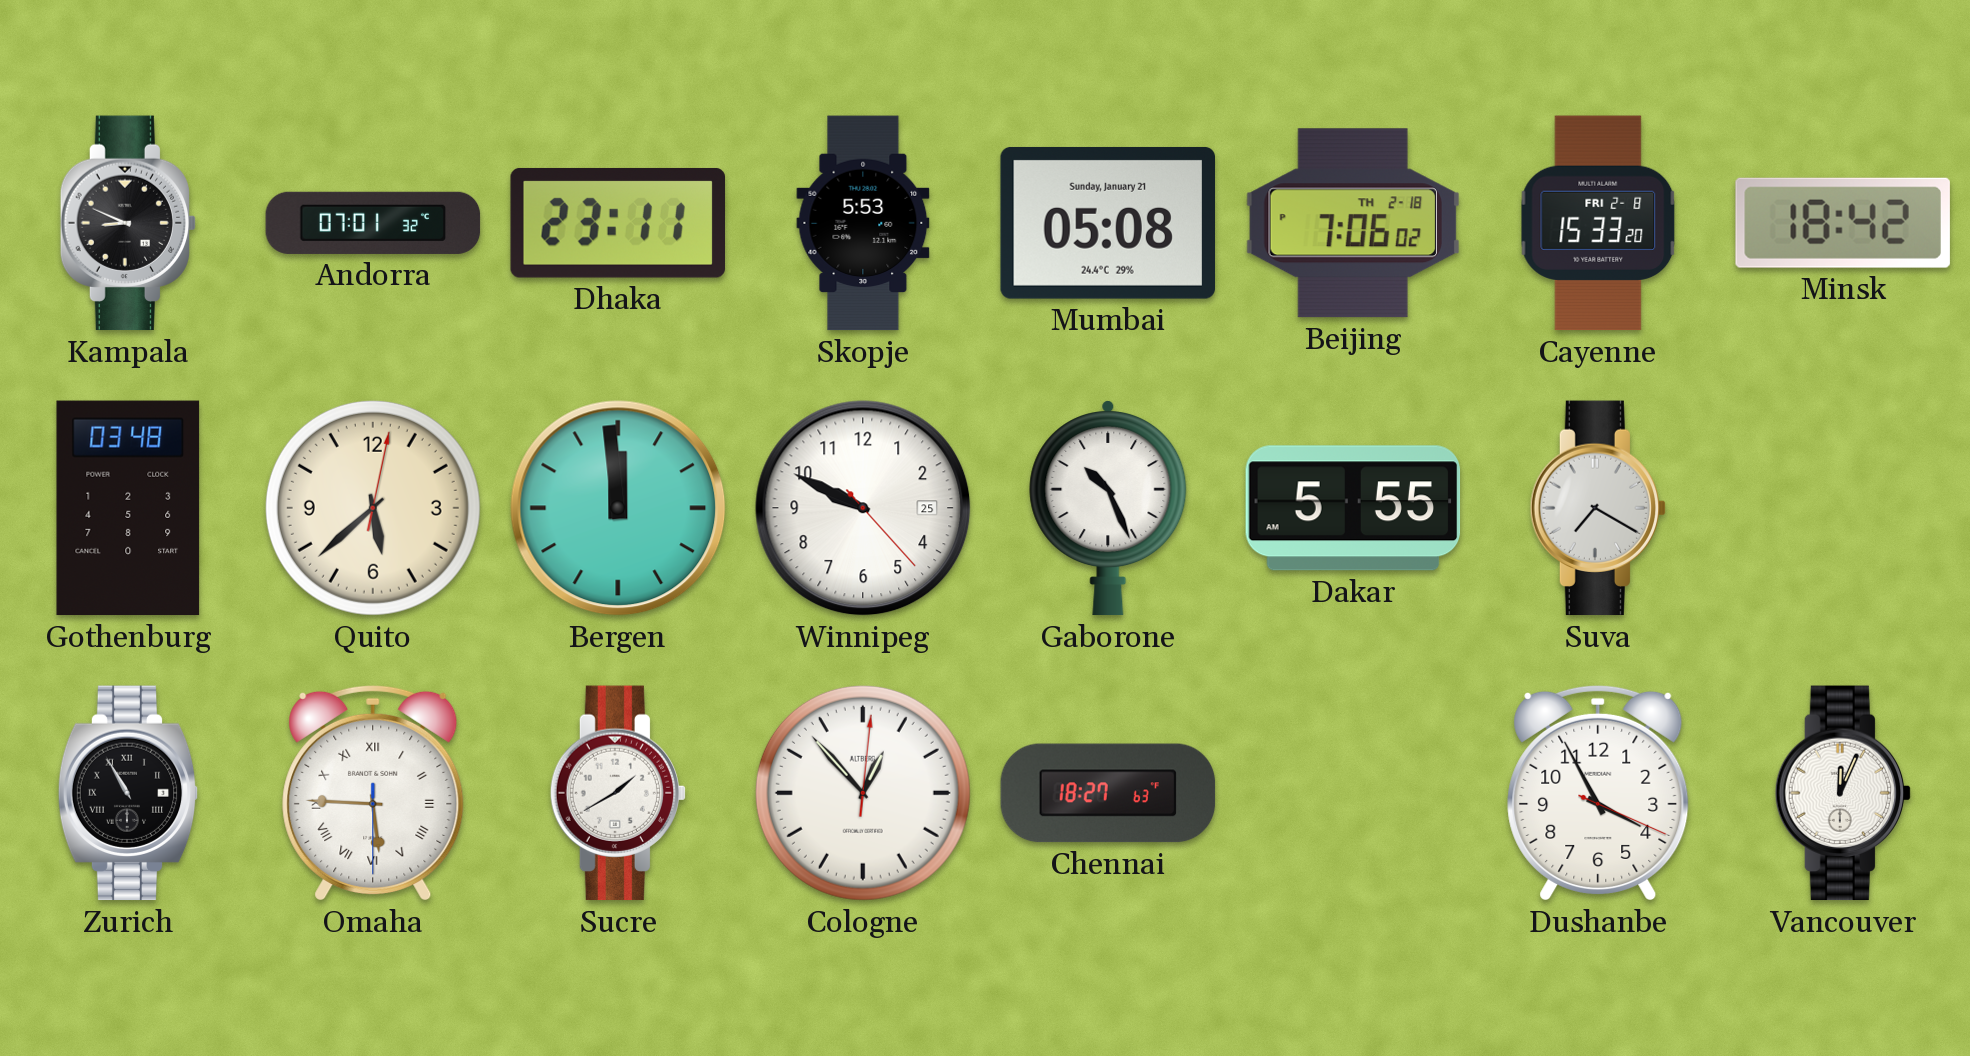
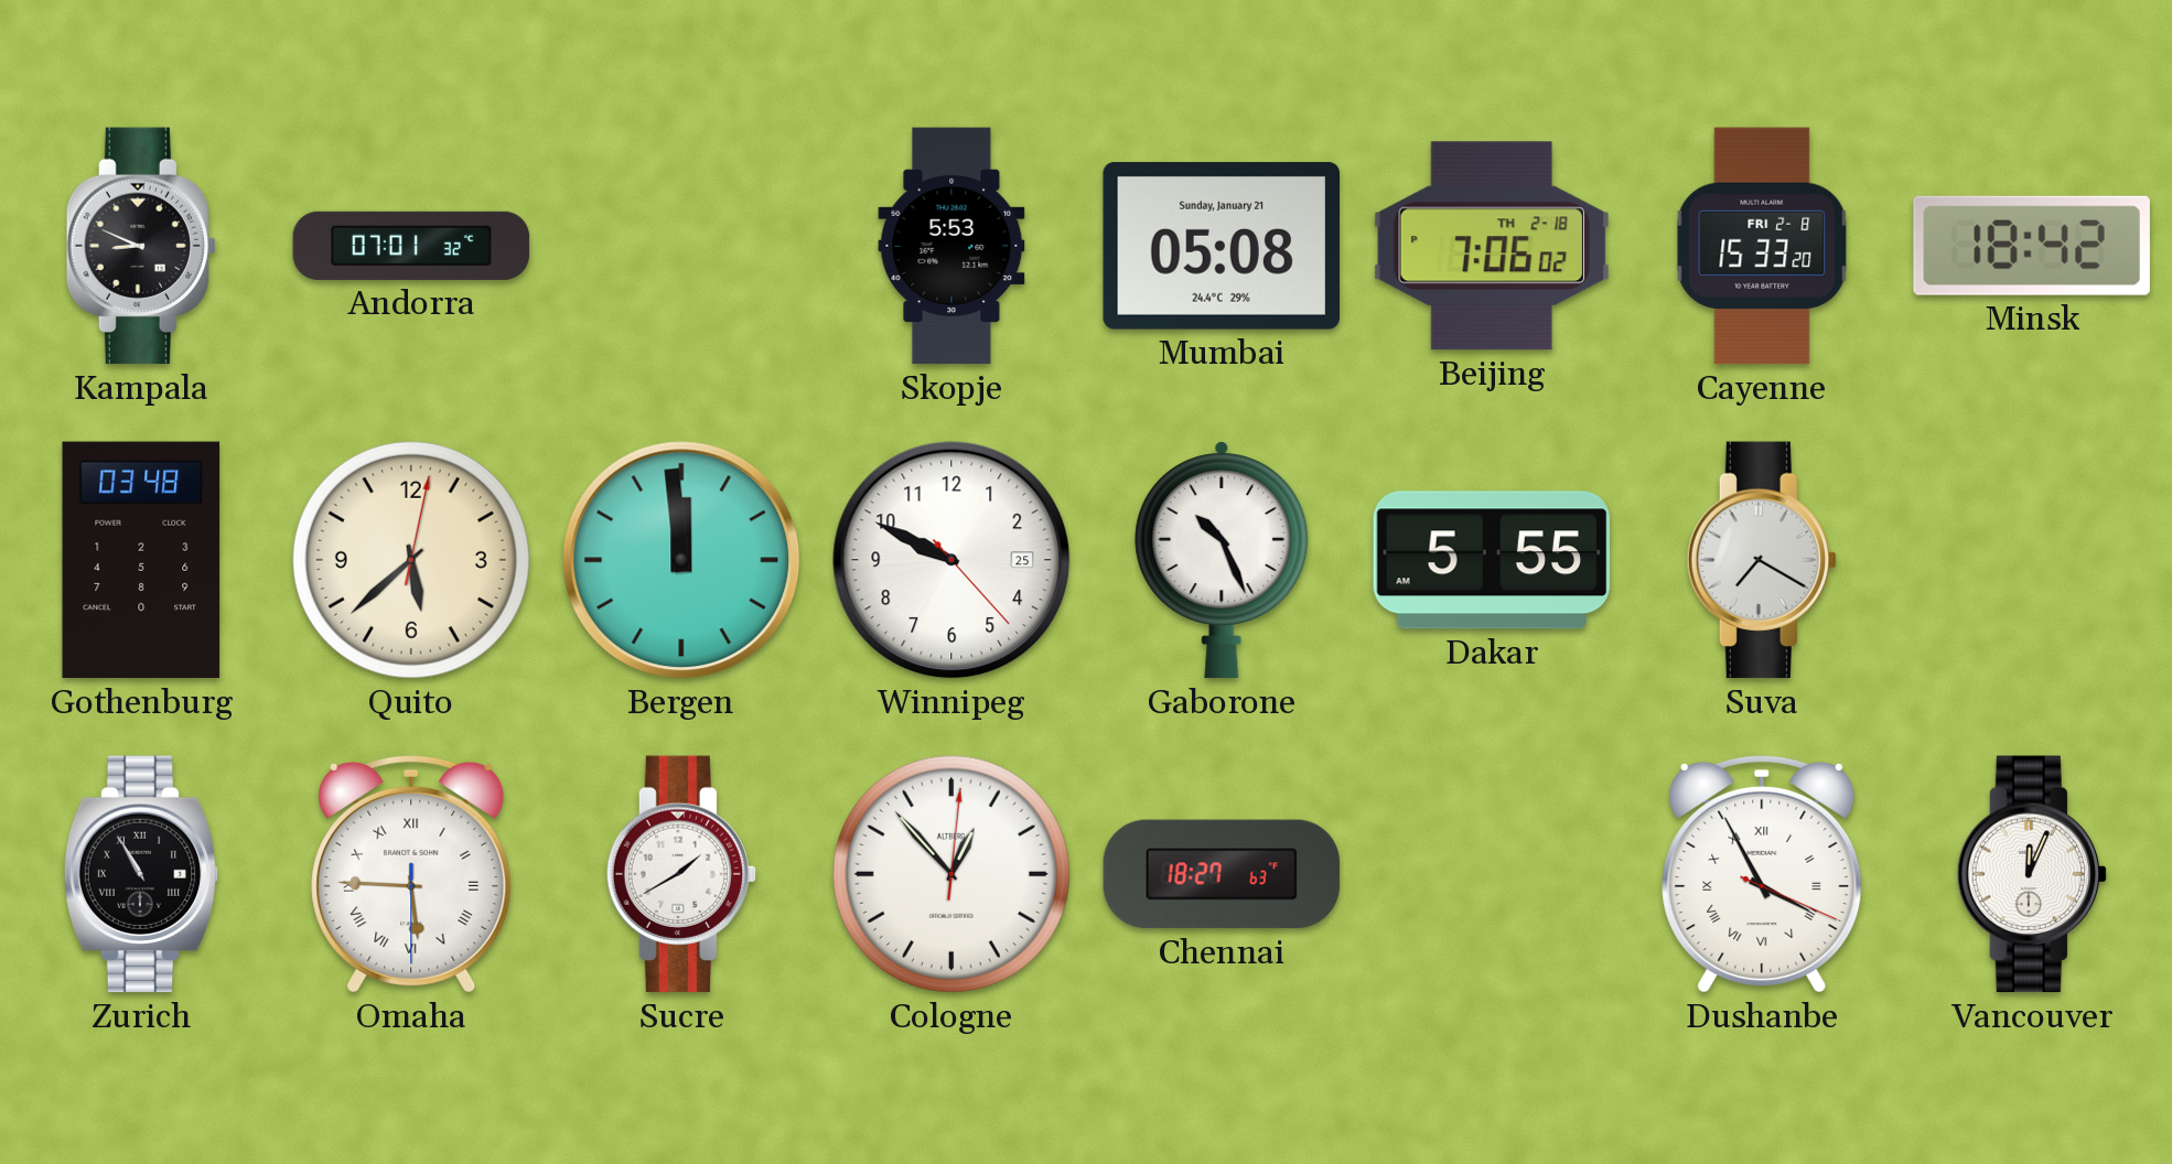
Dhaka: 23:11 -> none
Dushanbe numerals: Arabic -> Roman
